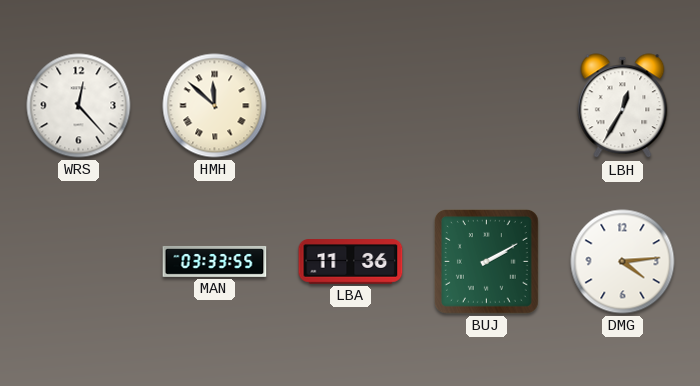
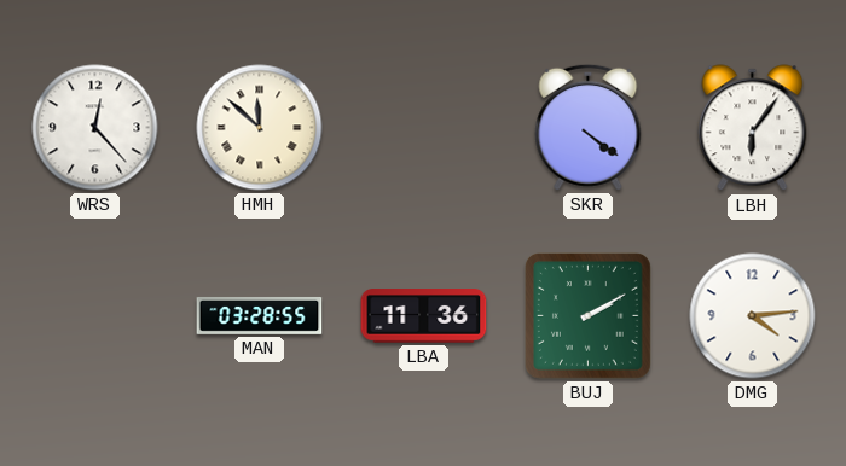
SKR: none -> 4:21
LBH: 12:35 -> 6:06
MAN: 03:33 -> 03:28
